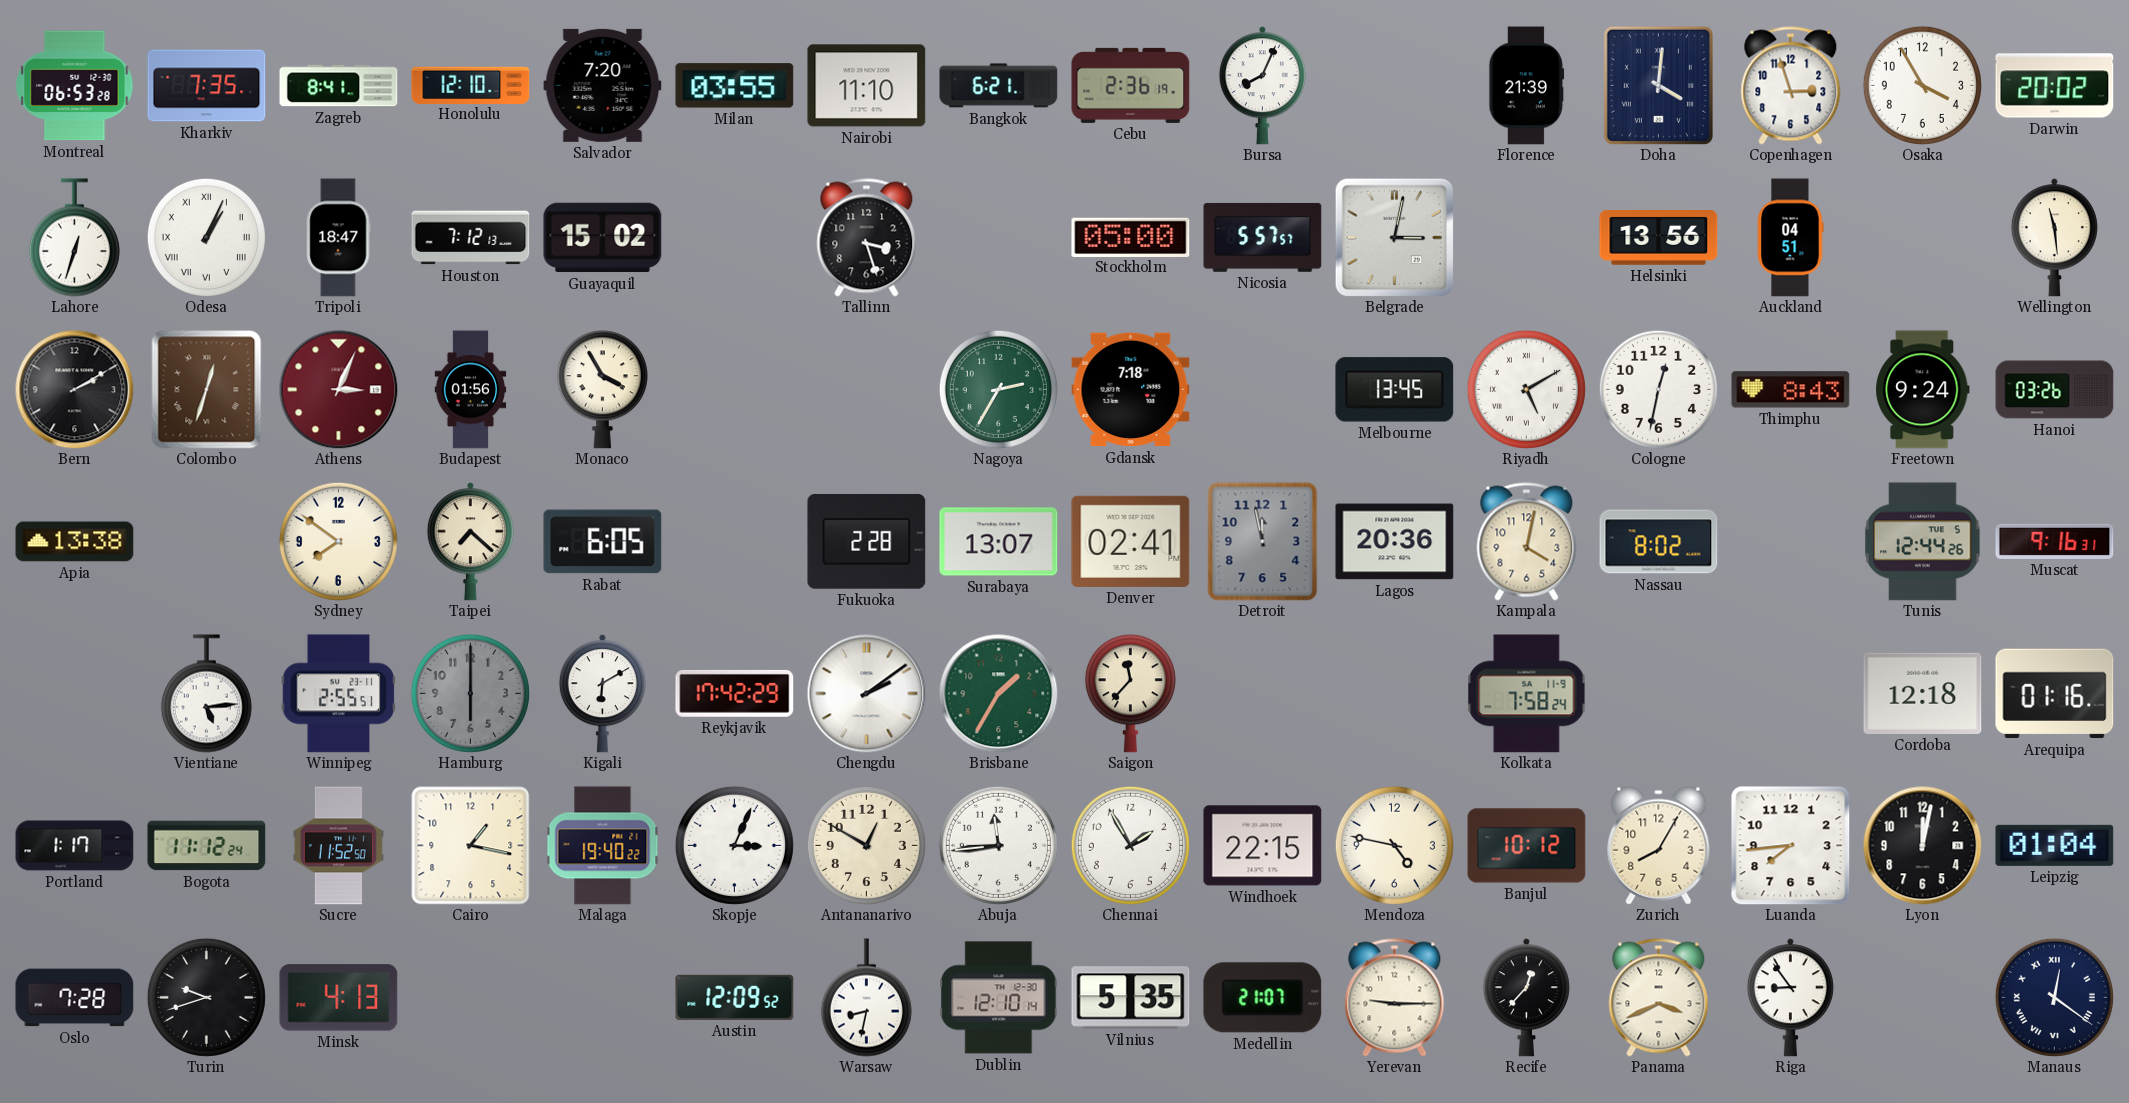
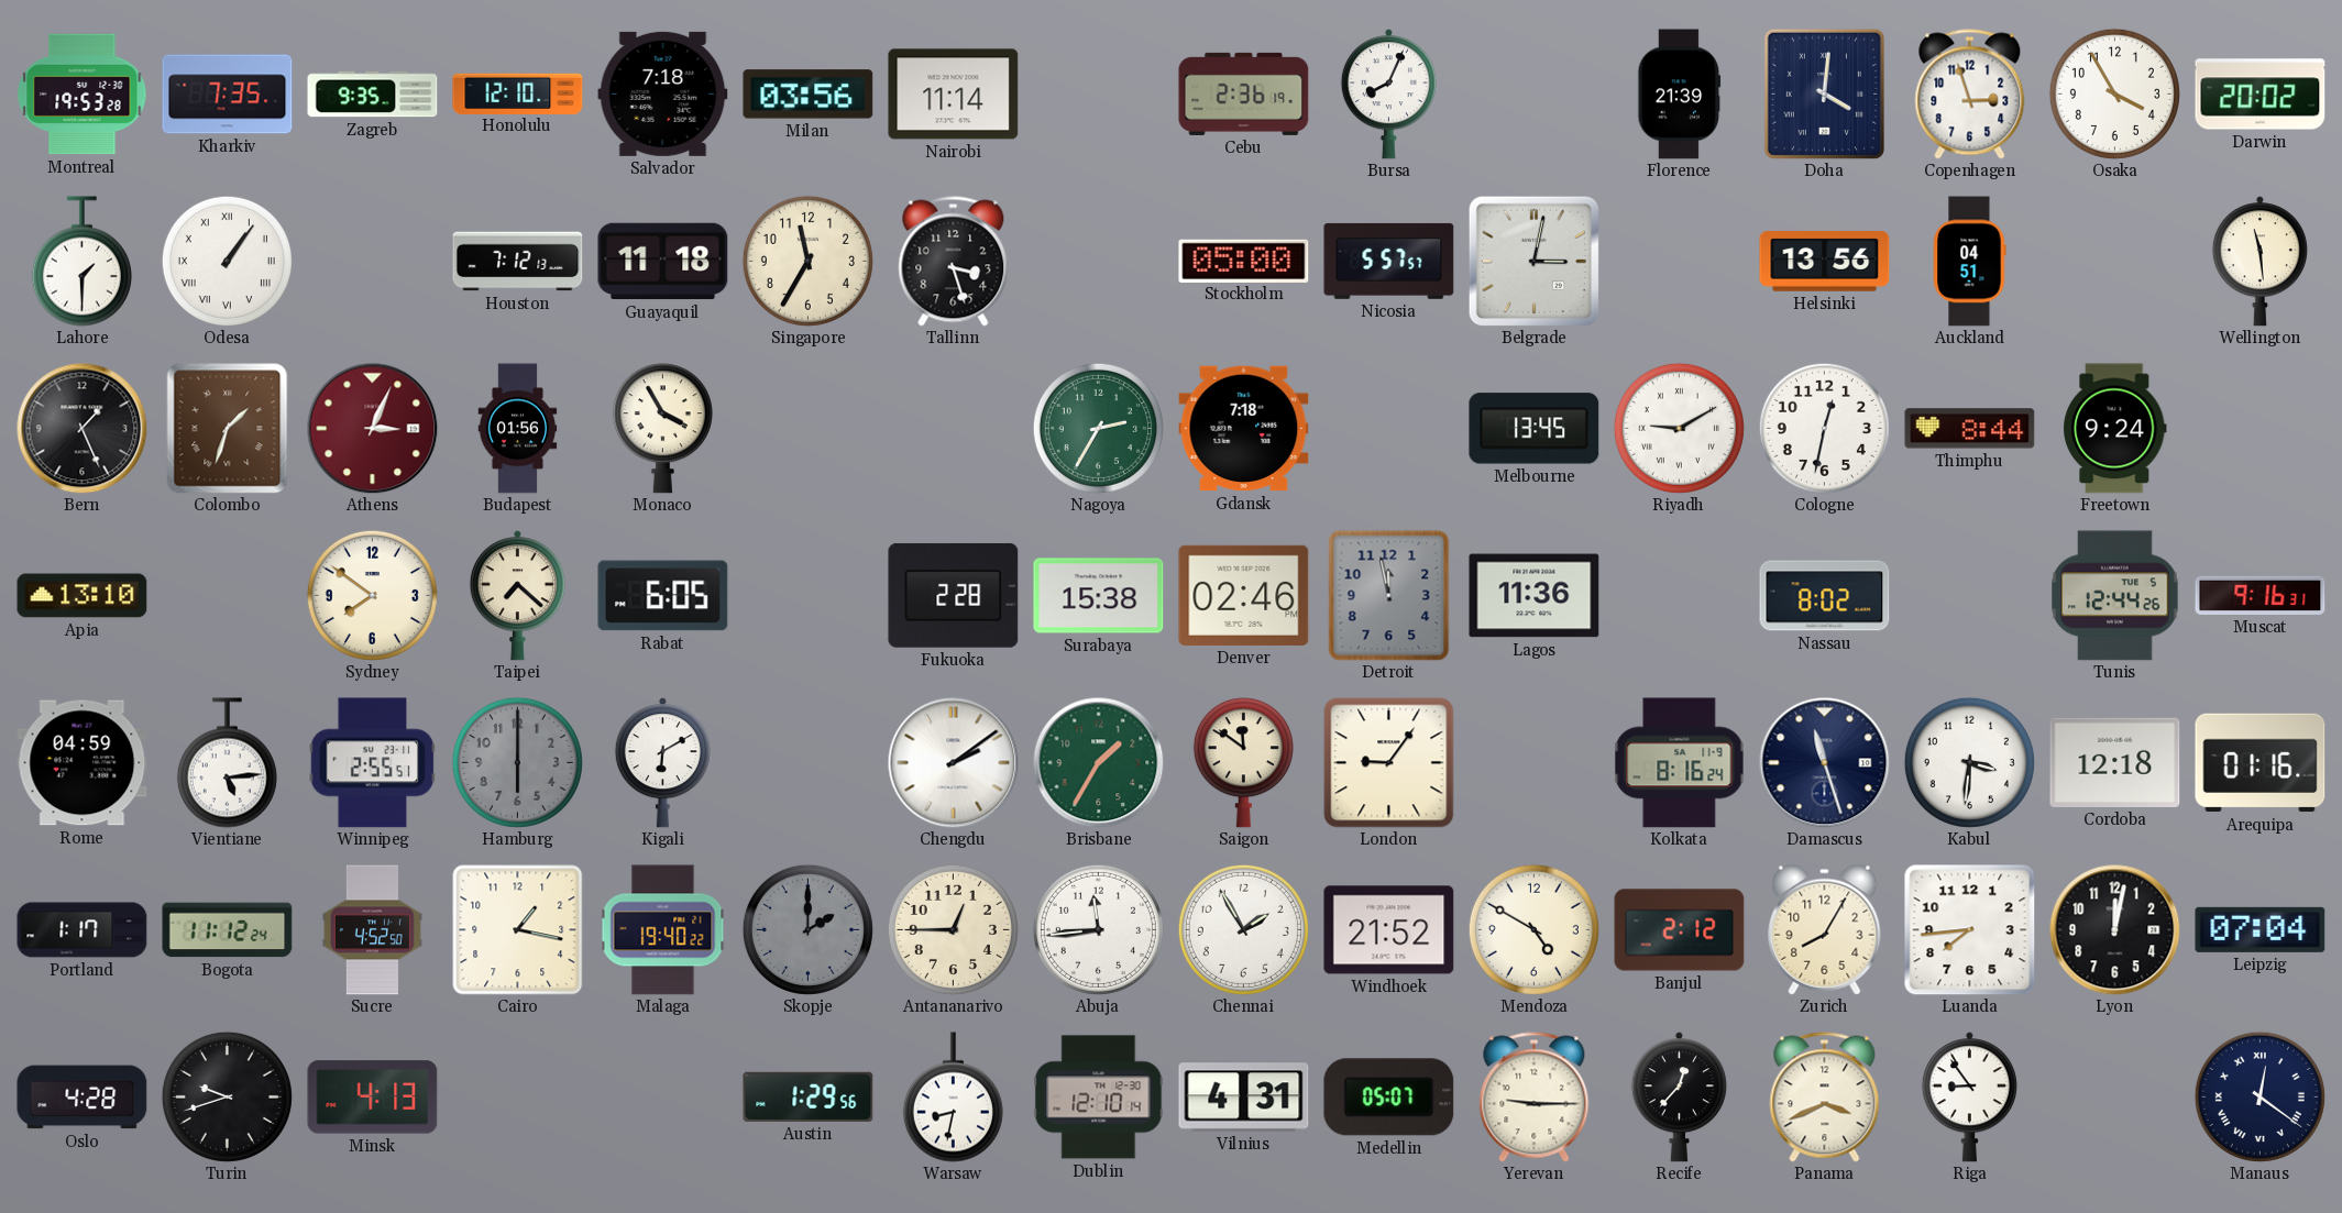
Montreal: 06:53 -> 19:53
Zagreb: 8:41 -> 9:35
Salvador: 7:20 -> 7:18
Milan: 03:55 -> 03:56
Nairobi: 11:10 -> 11:14
Bangkok: 6:21 -> none
Lahore: 12:33 -> 1:30
Odesa: 1:04 -> 1:06
Tripoli: 18:47 -> none
Guayaquil: 15:02 -> 11:18
Singapore: none -> 11:35
Bern: 2:10 -> 1:26
Colombo: 12:33 -> 1:33
Riyadh: 5:10 -> 9:10
Thimphu: 8:43 -> 8:44
Hanoi: 03:26 -> none
Apia: 13:38 -> 13:10
Surabaya: 13:07 -> 15:38
Denver: 02:41 -> 02:46
Lagos: 20:36 -> 11:36
Kampala: 4:02 -> none
Rome: none -> 04:59
Reykjavik: 17:42 -> none
Saigon: 11:37 -> 11:51
London: none -> 9:06
Kolkata: 7:58 -> 8:16
Damascus: none -> 11:27
Kabul: none -> 3:31
Sucre: 11:52 -> 4:52
Skopje: 3:04 -> 2:00
Skopje dial: white -> grey
Antananarivo: 12:50 -> 12:45
Windhoek: 22:15 -> 21:52
Mendoza: 4:47 -> 4:50
Banjul: 10:12 -> 2:12
Leipzig: 01:04 -> 07:04
Oslo: 7:28 -> 4:28
Austin: 12:09 -> 1:29
Vilnius: 5:35 -> 4:31
Medellin: 21:07 -> 05:07
